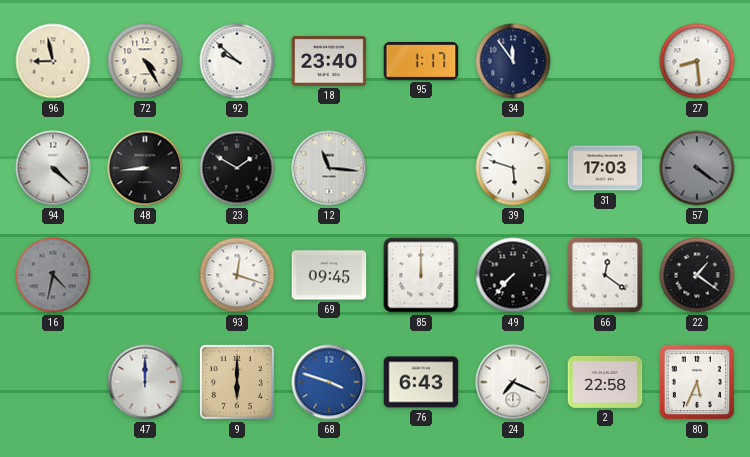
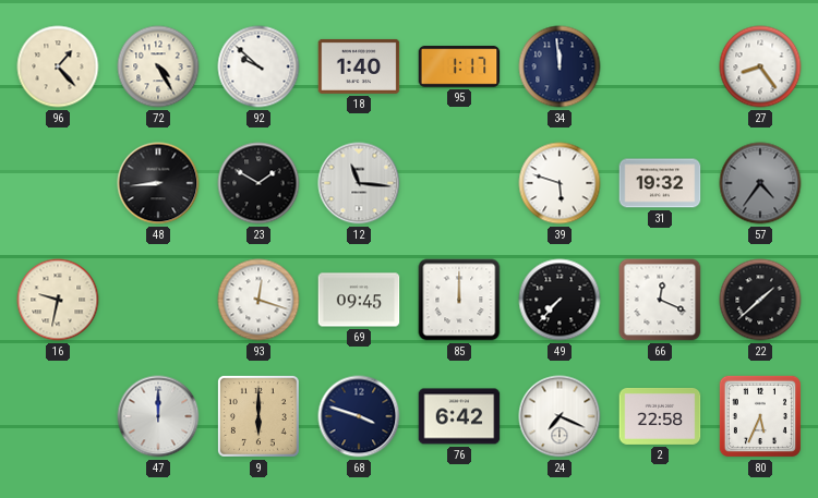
96: 8:58 -> 1:23
18: 23:40 -> 1:40
34: 11:54 -> 11:59
27: 8:29 -> 8:24
94: 4:22 -> none
31: 17:03 -> 19:32
57: 4:21 -> 4:36
16: 4:32 -> 9:32
16 dial: grey -> cream
66: 12:21 -> 12:19
22: 1:21 -> 1:38
68 dial: blue -> navy
76: 6:43 -> 6:42
